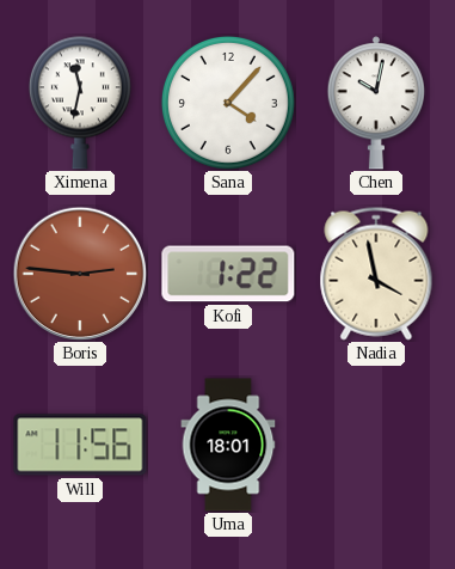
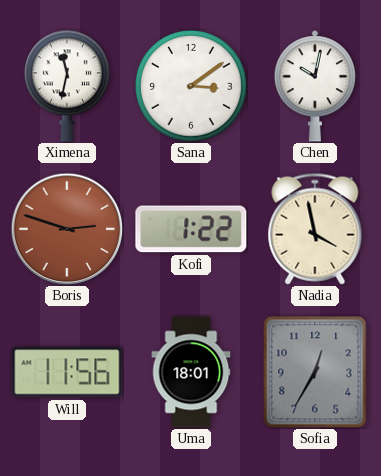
Sana: 4:07 -> 3:09
Boris: 2:46 -> 2:48
Sofia: none -> 12:35
